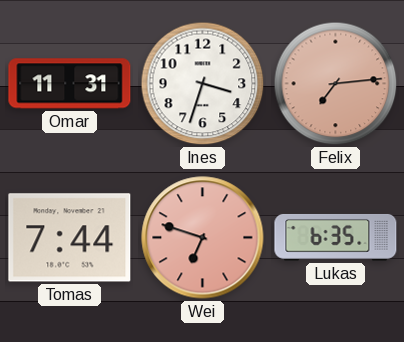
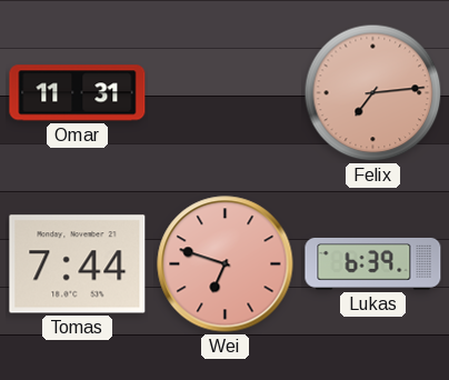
Ines: 3:33 -> none
Lukas: 6:35 -> 6:39
